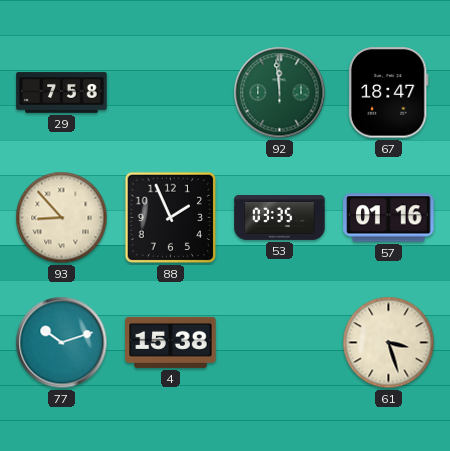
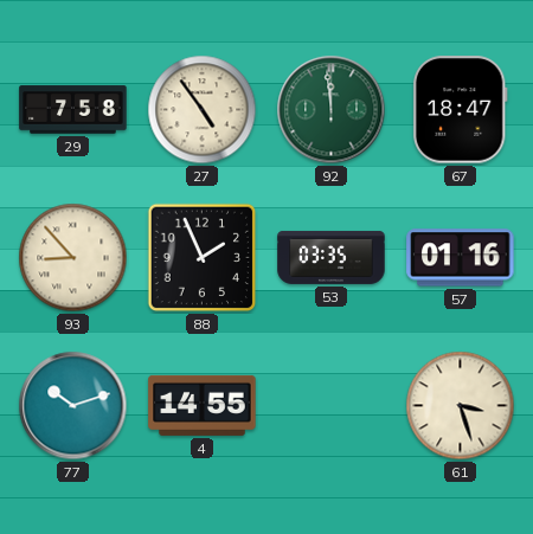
27: none -> 4:54
4: 15:38 -> 14:55
